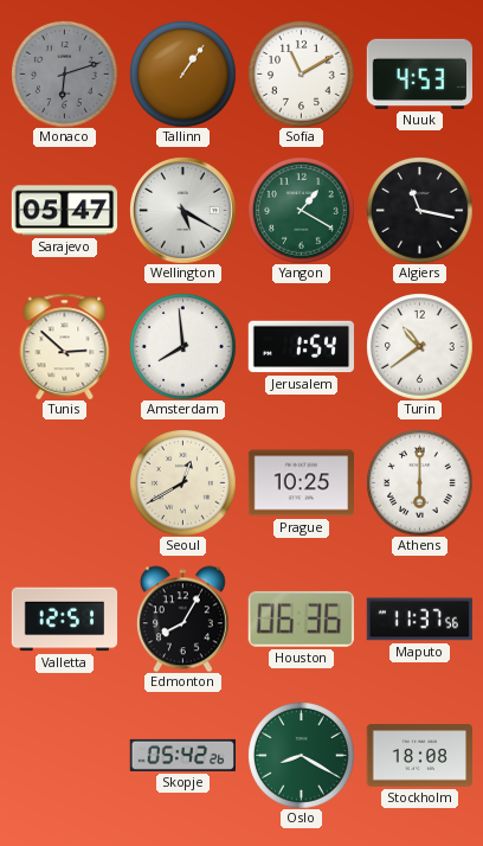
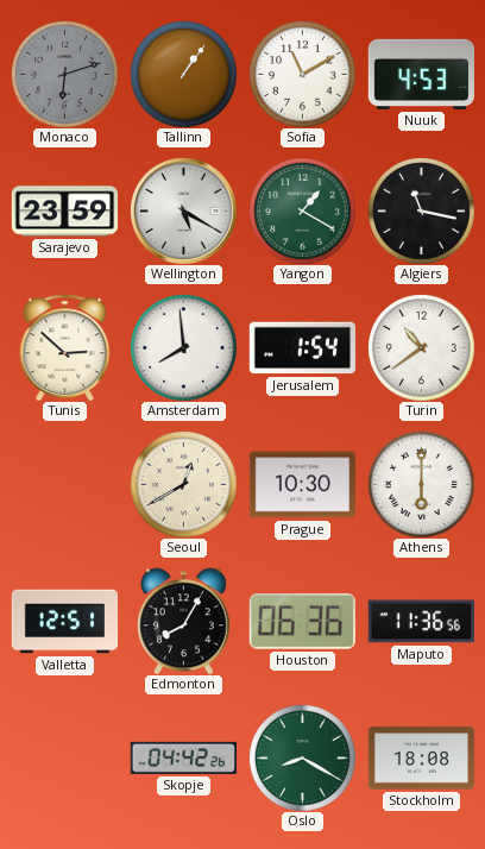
Sarajevo: 05:47 -> 23:59
Prague: 10:25 -> 10:30
Maputo: 11:37 -> 11:36
Skopje: 05:42 -> 04:42
